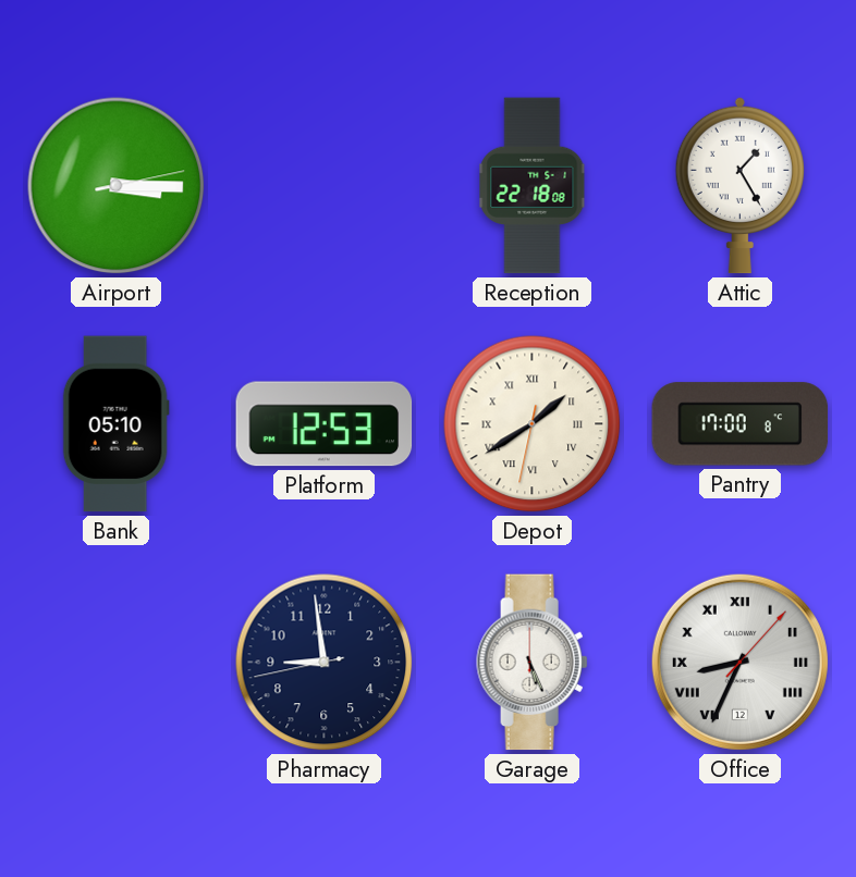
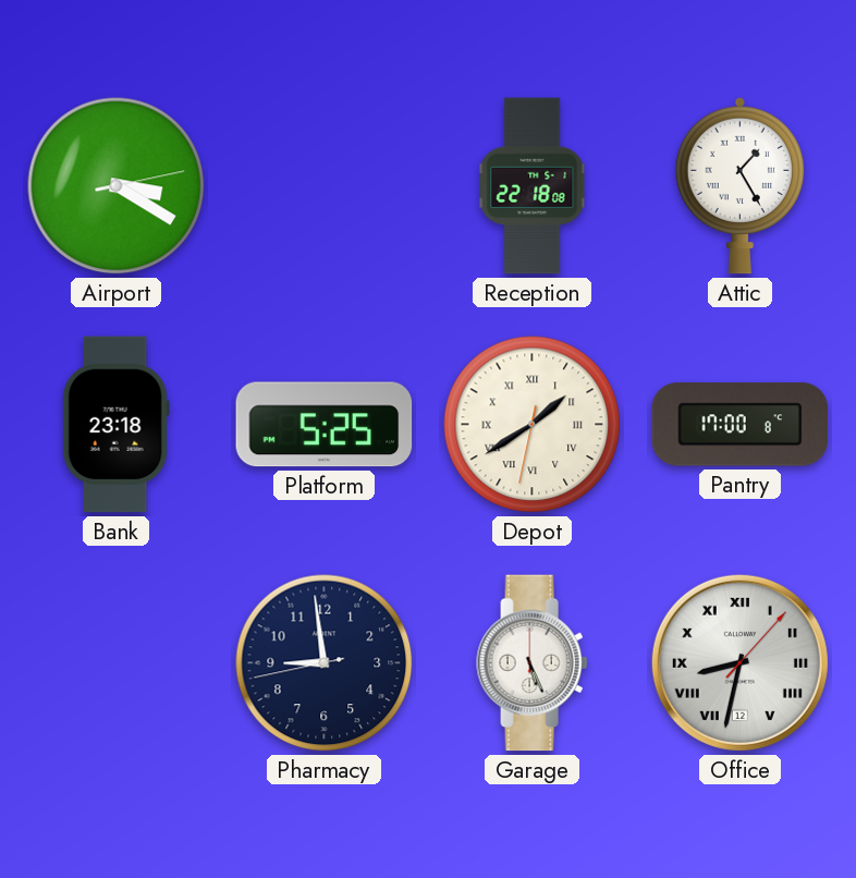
Airport: 3:15 -> 3:20
Bank: 05:10 -> 23:18
Platform: 12:53 -> 5:25
Office: 8:34 -> 8:32
